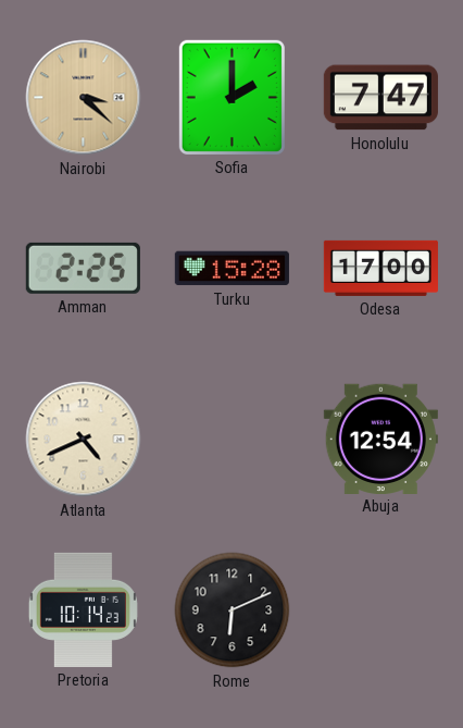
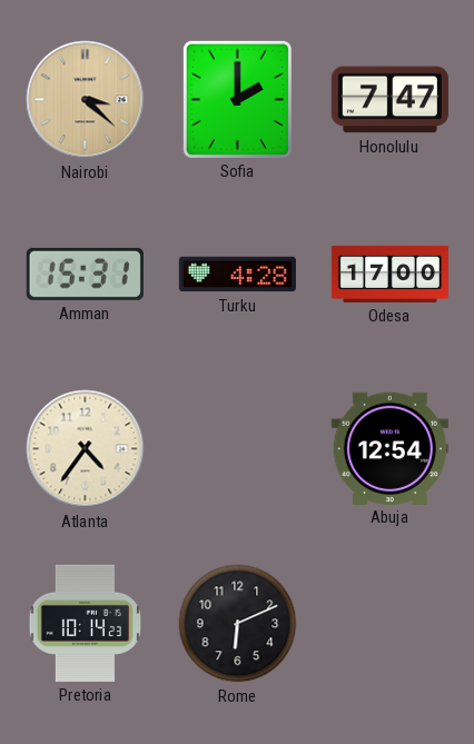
Amman: 2:25 -> 15:31
Turku: 15:28 -> 4:28
Atlanta: 4:41 -> 4:36
